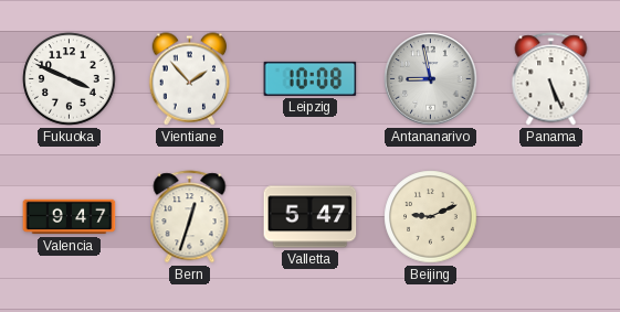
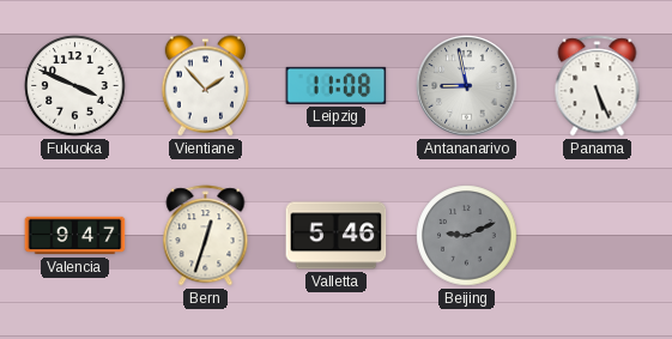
Leipzig: 10:08 -> 11:08
Valletta: 5:47 -> 5:46
Beijing dial: cream -> grey
